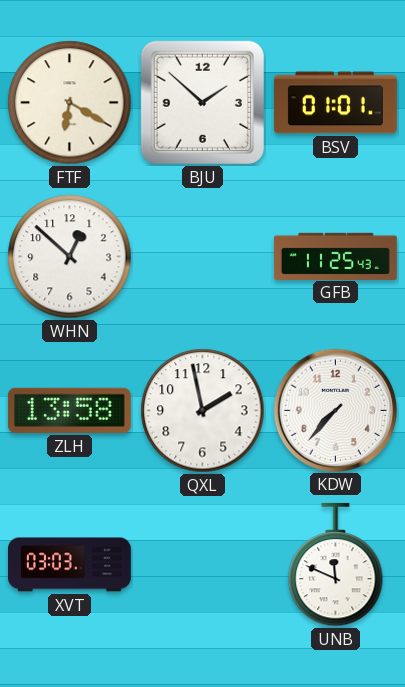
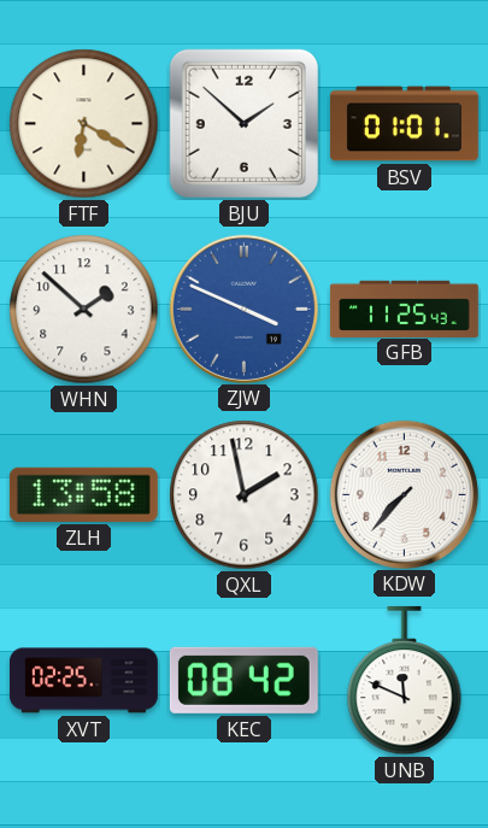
WHN: 12:52 -> 1:52
ZJW: none -> 3:49
XVT: 03:03 -> 02:25
KEC: none -> 08:42
